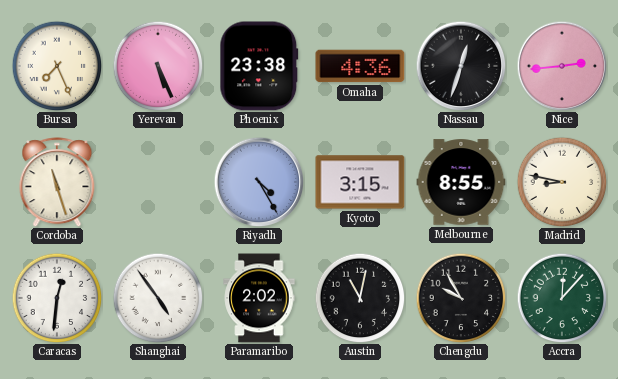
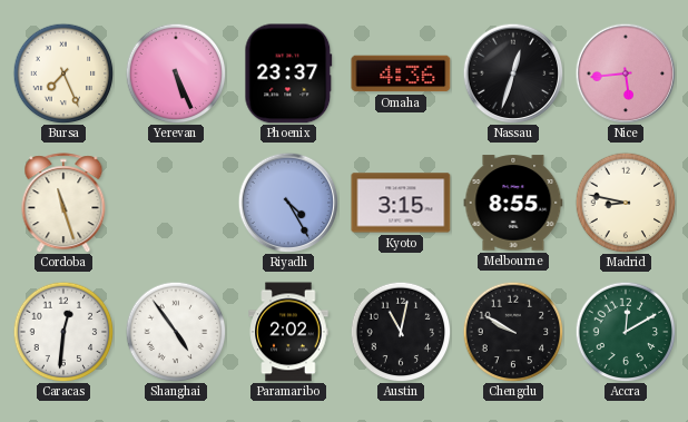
Phoenix: 23:38 -> 23:37
Nice: 2:44 -> 5:44
Chengdu: 9:55 -> 9:50
Accra: 12:07 -> 12:10
